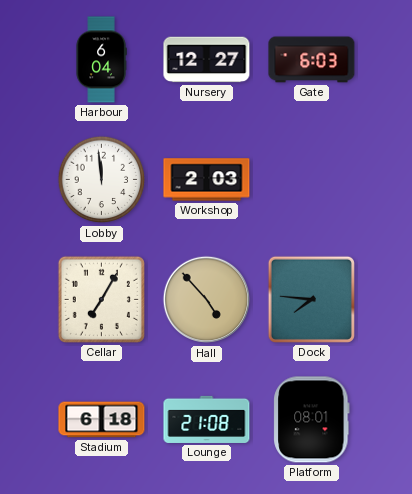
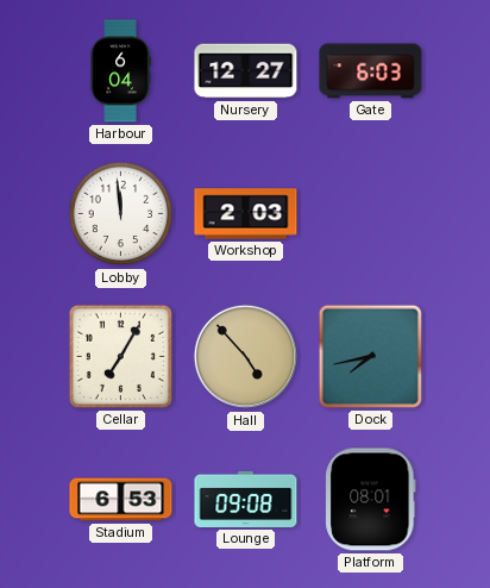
Dock: 7:46 -> 7:43
Stadium: 6:18 -> 6:53
Lounge: 21:08 -> 09:08
